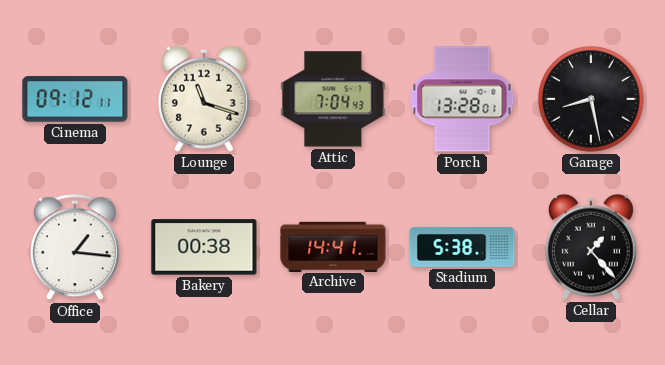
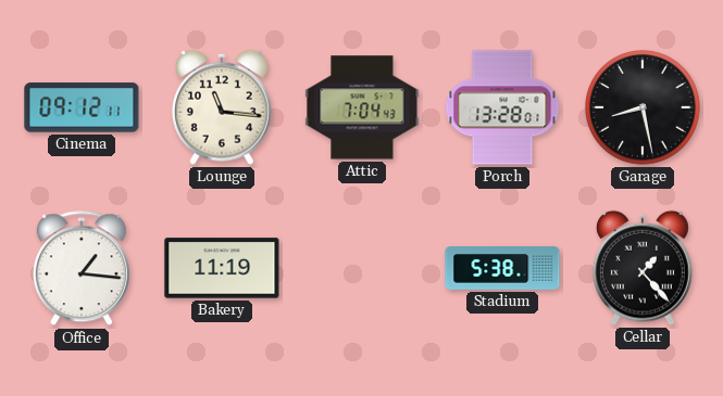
Lounge: 11:18 -> 11:16
Bakery: 00:38 -> 11:19
Archive: 14:41 -> none
